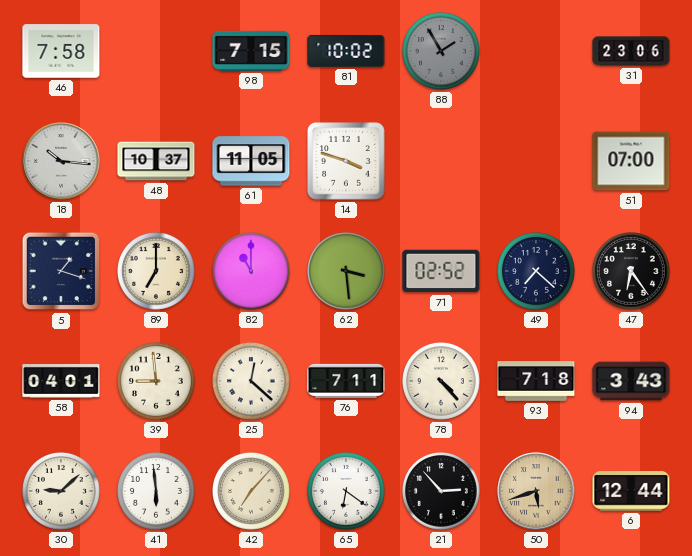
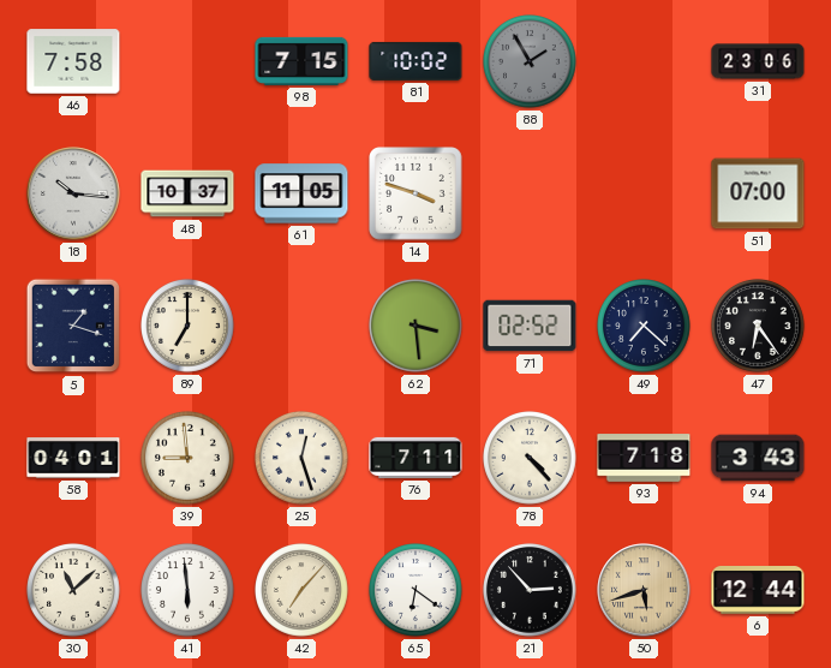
82: 11:00 -> none
25: 12:22 -> 12:27
30: 9:08 -> 11:08
